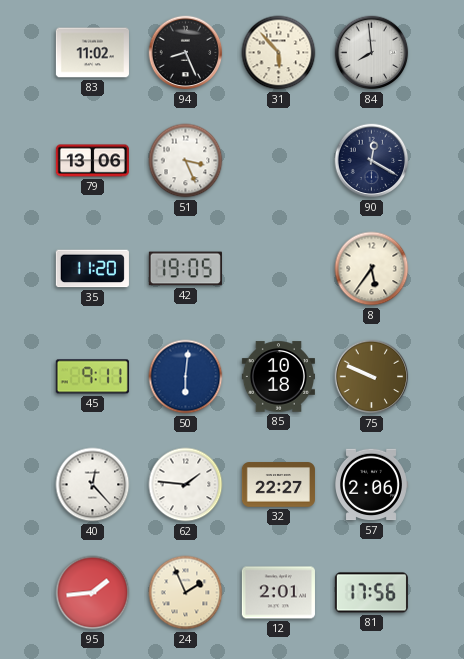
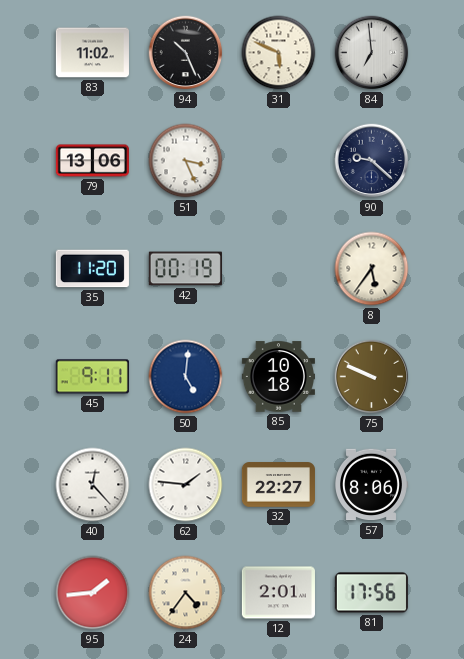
94: 8:26 -> 10:26
31: 5:53 -> 5:49
84: 7:59 -> 6:59
90: 12:20 -> 9:22
42: 19:05 -> 00:19
50: 6:01 -> 5:01
57: 2:06 -> 8:06
24: 1:56 -> 4:36
